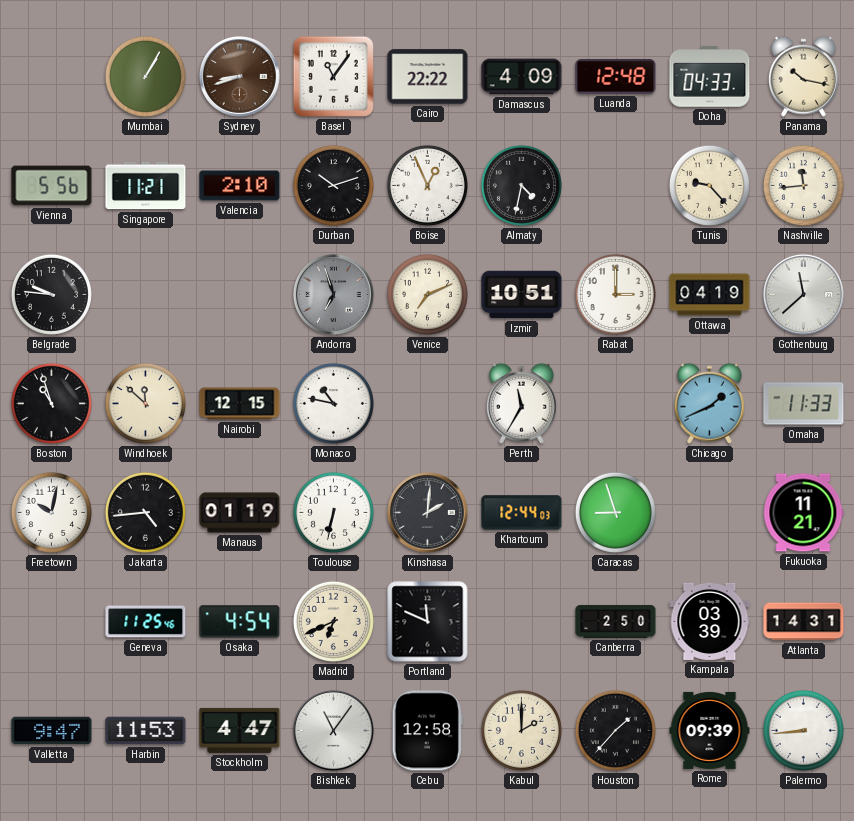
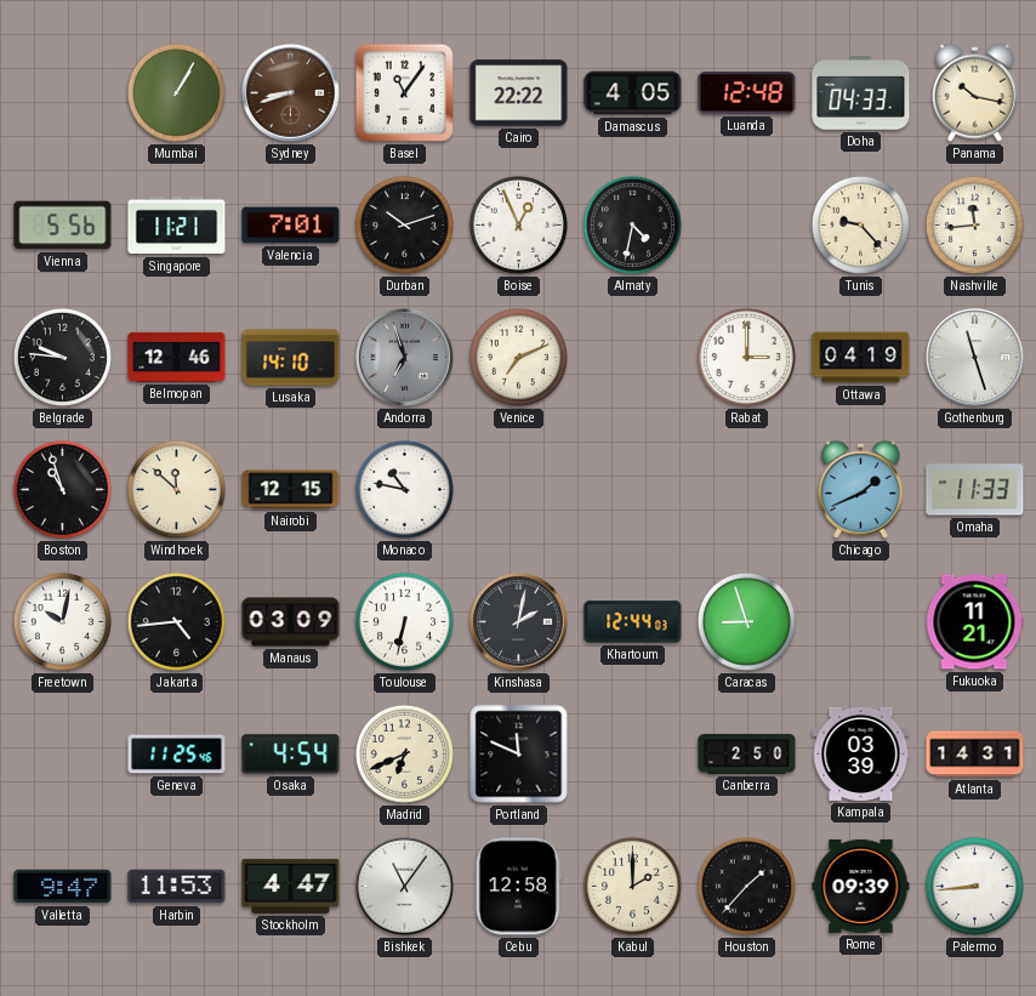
Damascus: 4:09 -> 4:05
Valencia: 2:10 -> 7:01
Belmopan: none -> 12:46
Lusaka: none -> 14:10
Izmir: 10:51 -> none
Gothenburg: 11:38 -> 11:27
Perth: 11:35 -> none
Manaus: 01:19 -> 03:09
Kinshasa: 2:01 -> 2:02
